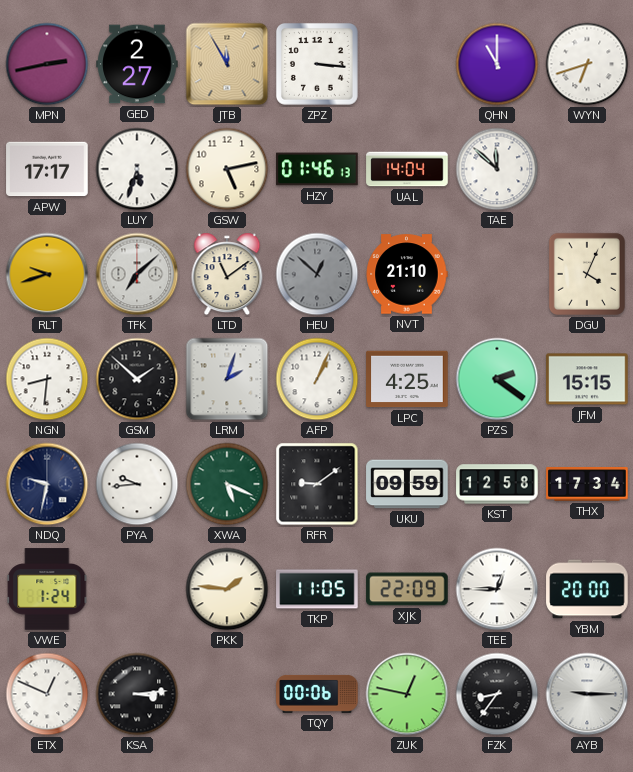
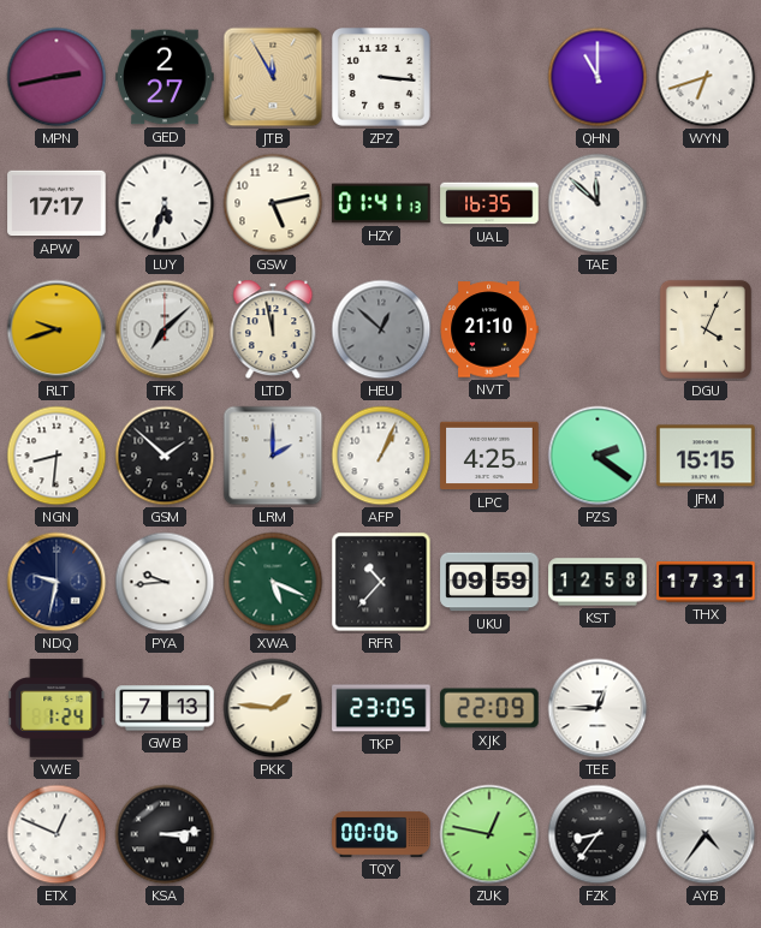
HZY: 01:46 -> 01:41
UAL: 14:04 -> 16:35
LTD: 11:09 -> 11:58
LRM: 2:03 -> 2:00
RFR: 9:09 -> 10:37
THX: 17:34 -> 17:31
GWB: none -> 7:13
TKP: 11:05 -> 23:05
YBM: 20:00 -> none
AYB: 9:15 -> 4:36
